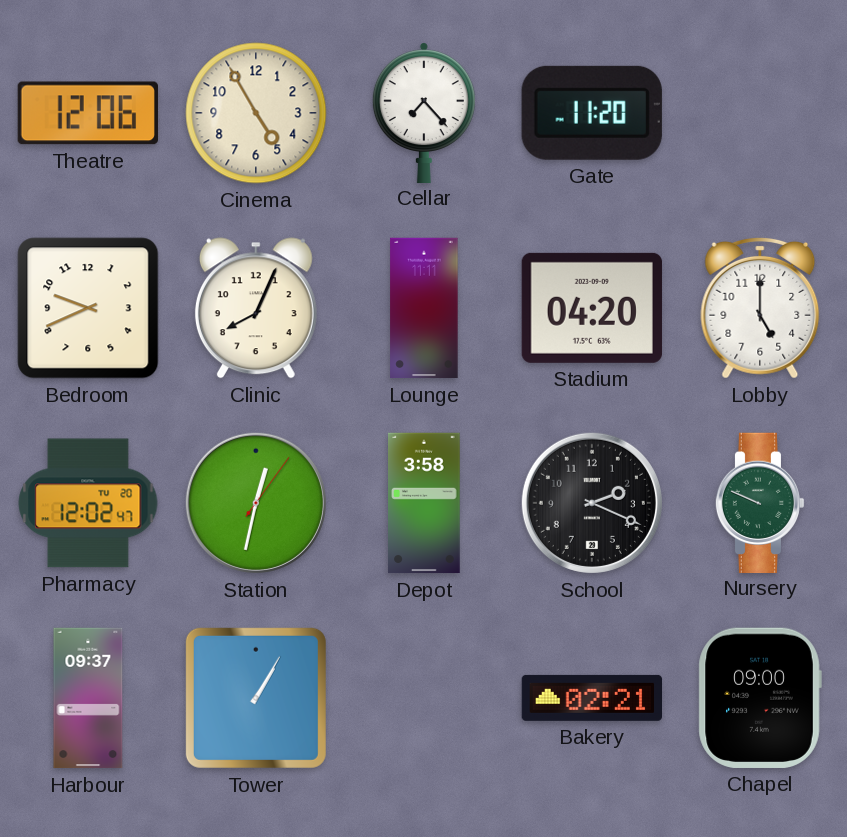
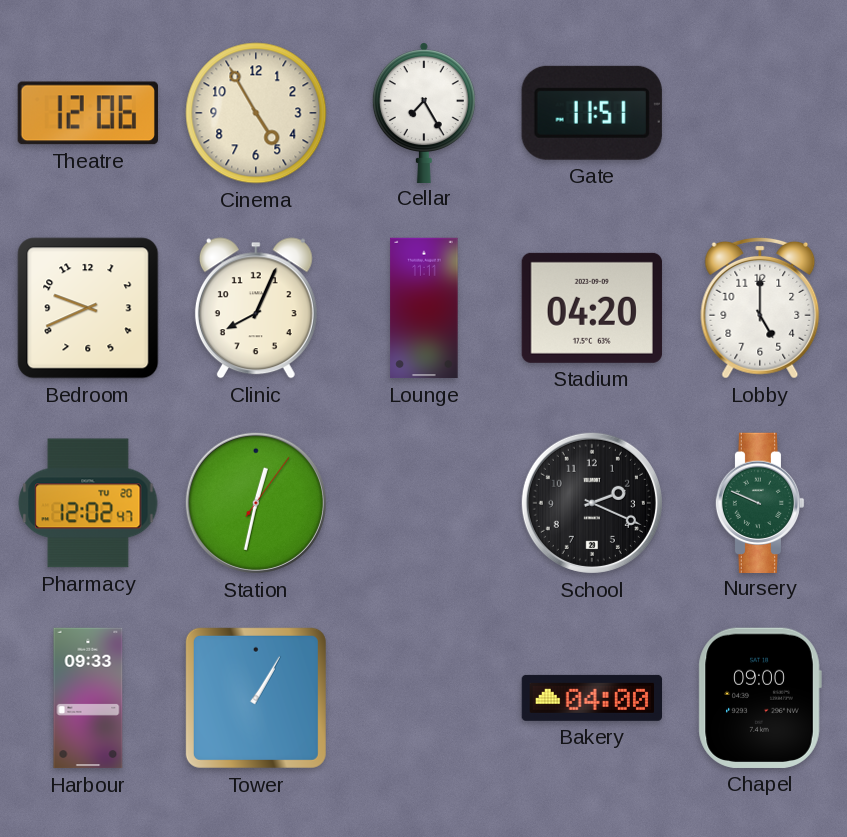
Cellar: 7:23 -> 7:25
Gate: 11:20 -> 11:51
Depot: 3:58 -> none
Harbour: 09:37 -> 09:33
Bakery: 02:21 -> 04:00
